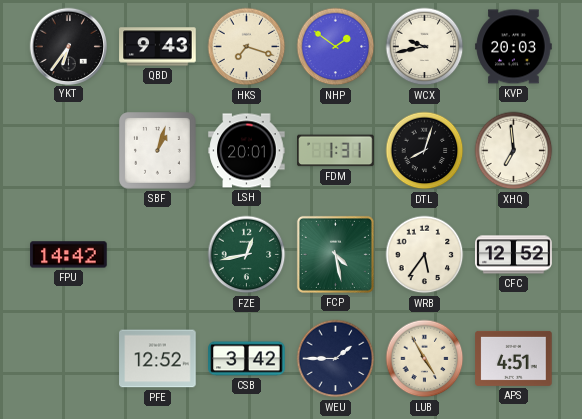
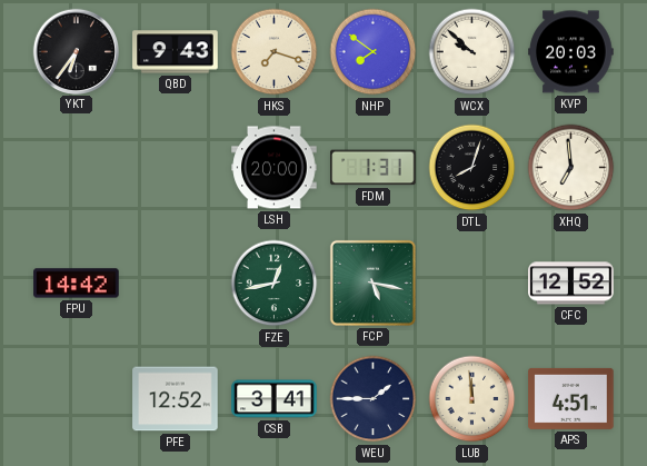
NHP: 1:51 -> 7:51
WCX: 9:43 -> 9:52
SBF: 1:03 -> none
LSH: 20:01 -> 20:00
FCP: 4:28 -> 5:17
WRB: 5:36 -> none
CSB: 3:42 -> 3:41
LUB: 4:55 -> 11:59
